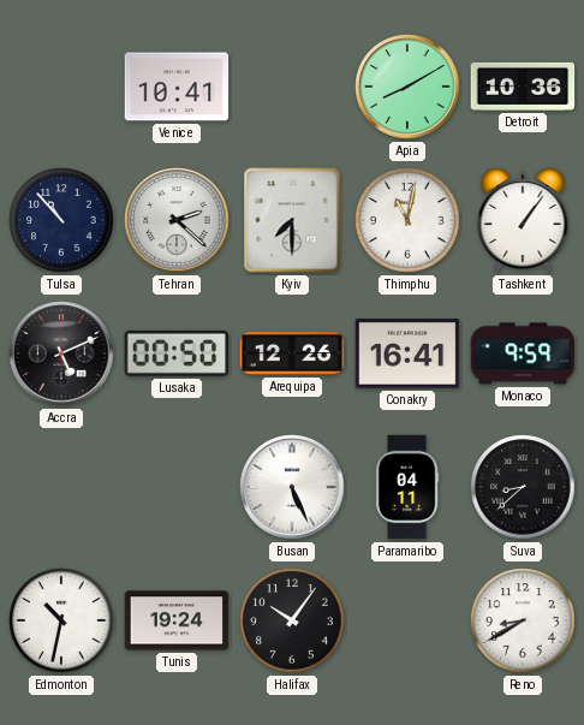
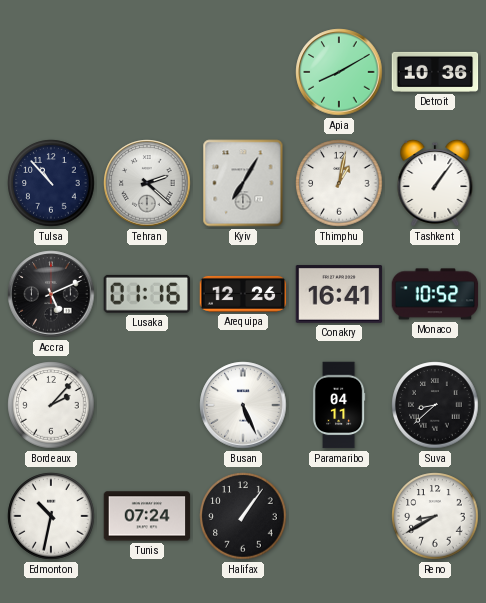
Venice: 10:41 -> none
Kyiv: 7:30 -> 7:05
Thimphu: 11:02 -> 1:02
Lusaka: 00:50 -> 01:16
Monaco: 9:59 -> 10:52
Bordeaux: none -> 2:07
Tunis: 19:24 -> 07:24
Halifax: 10:06 -> 1:06
